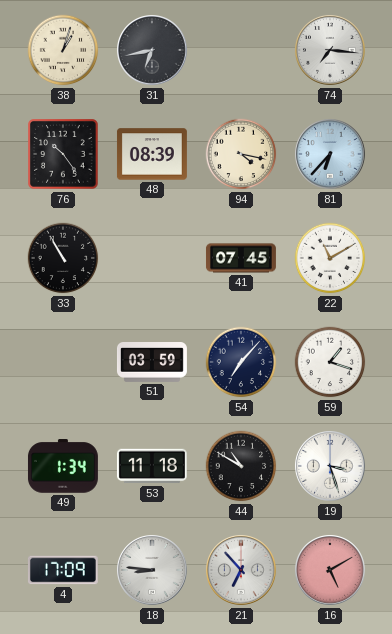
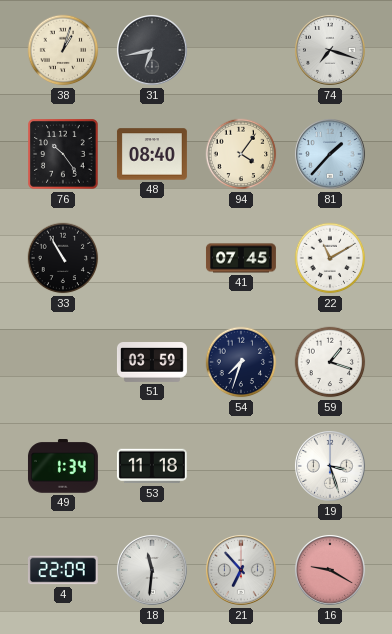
74: 7:16 -> 7:18
48: 08:39 -> 08:40
94: 4:17 -> 4:06
81: 6:37 -> 1:37
54: 7:07 -> 7:33
44: 10:50 -> none
4: 17:09 -> 22:09
18: 8:46 -> 11:31
16: 5:10 -> 9:20
